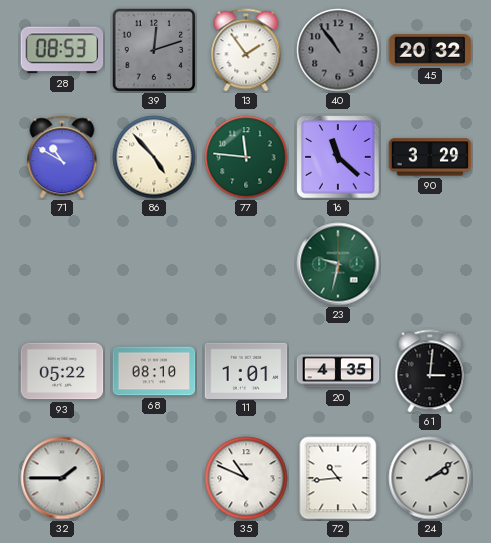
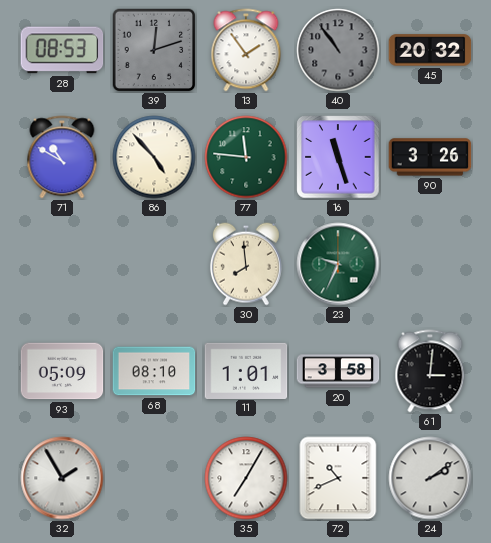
16: 11:22 -> 11:27
90: 3:29 -> 3:26
30: none -> 7:59
23: 9:32 -> 9:34
93: 05:22 -> 05:09
20: 4:35 -> 3:58
32: 1:45 -> 1:55
35: 10:49 -> 7:05
72: 10:44 -> 10:41
